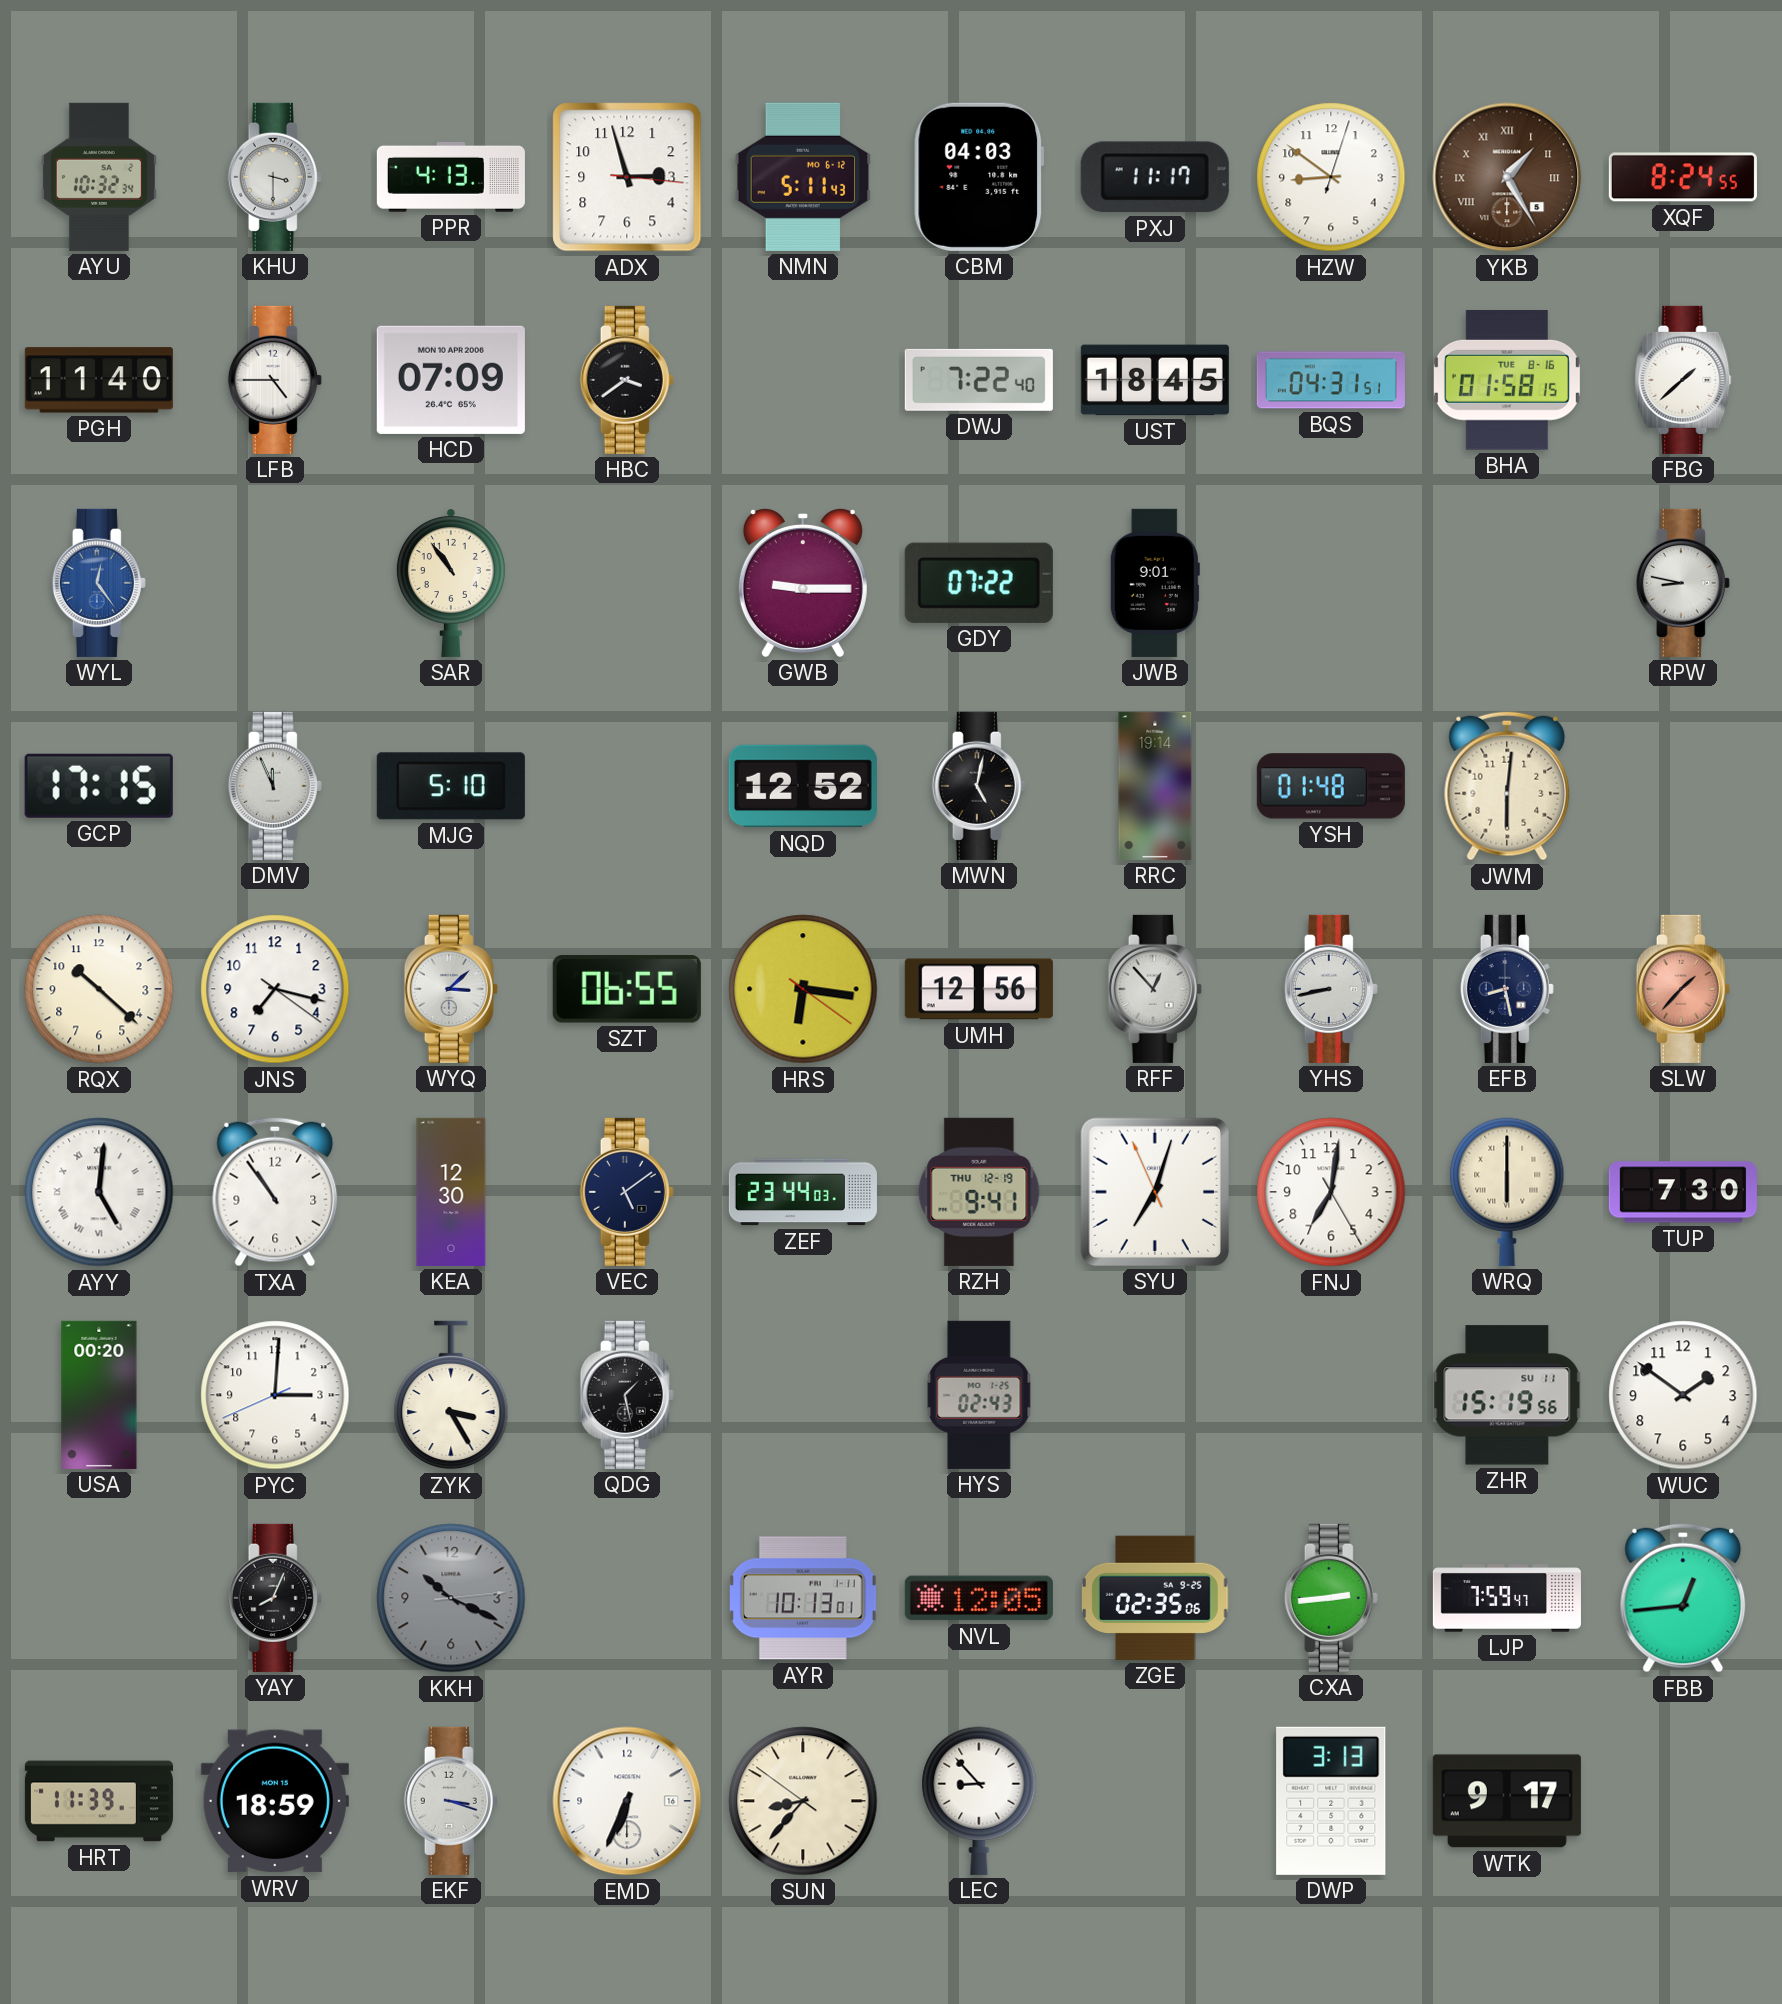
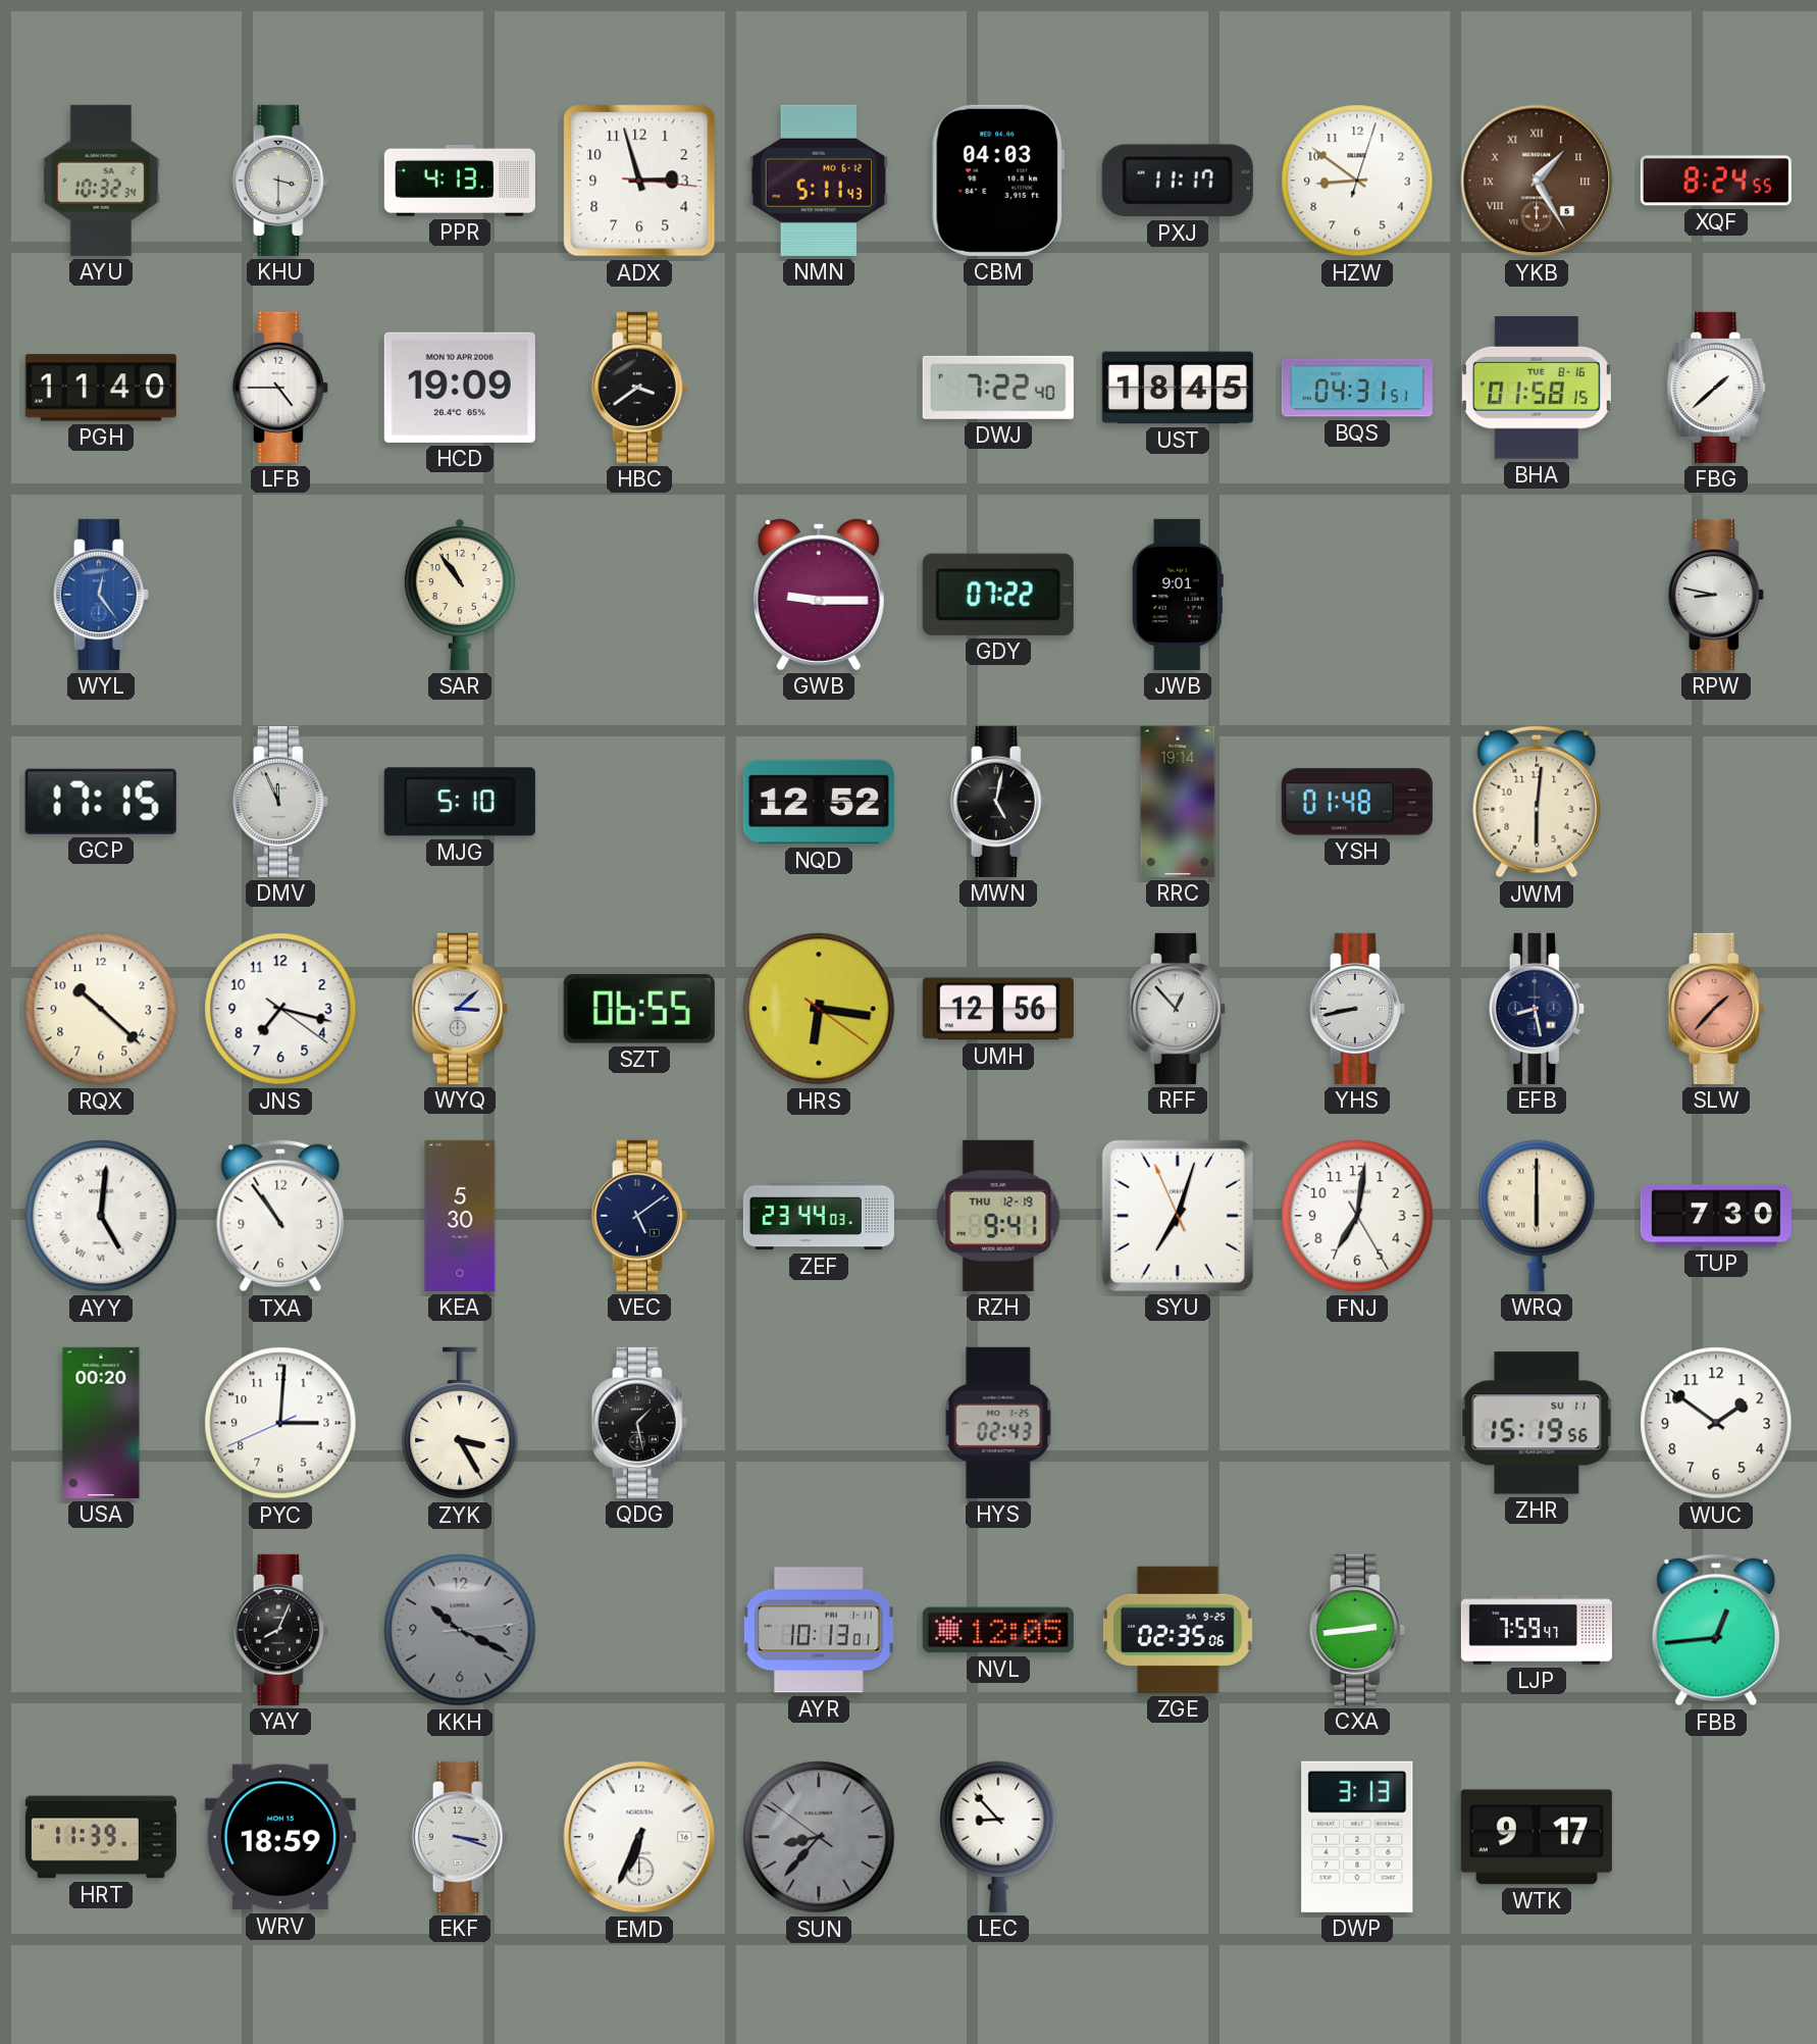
HCD: 07:09 -> 19:09
KEA: 12:30 -> 5:30
SUN dial: cream -> grey
